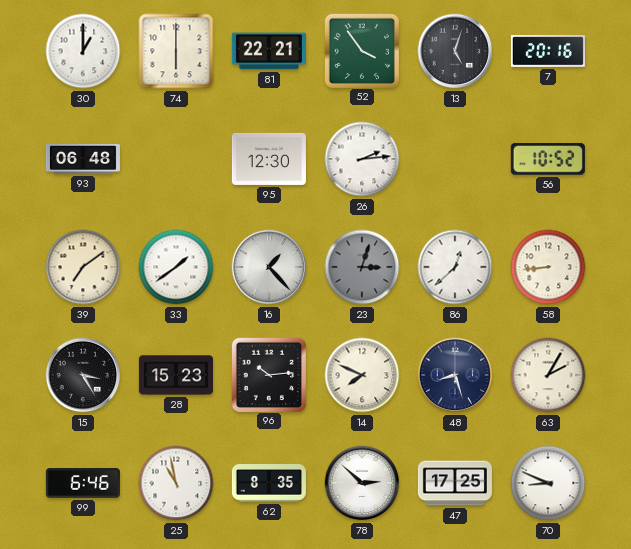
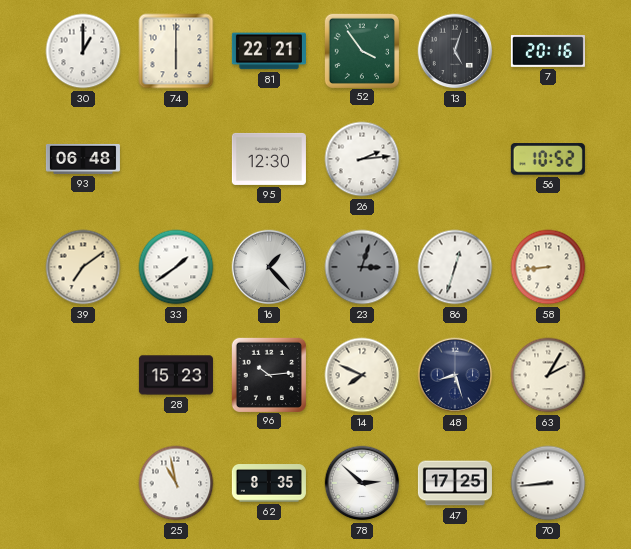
86: 12:38 -> 12:33
15: 3:25 -> none
99: 6:46 -> none
70: 8:49 -> 8:44
